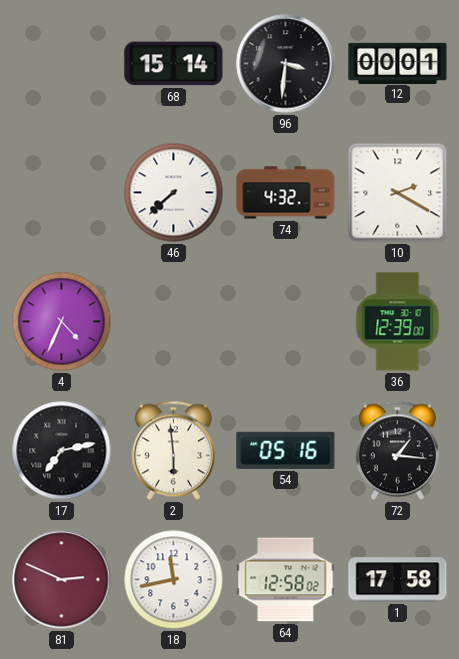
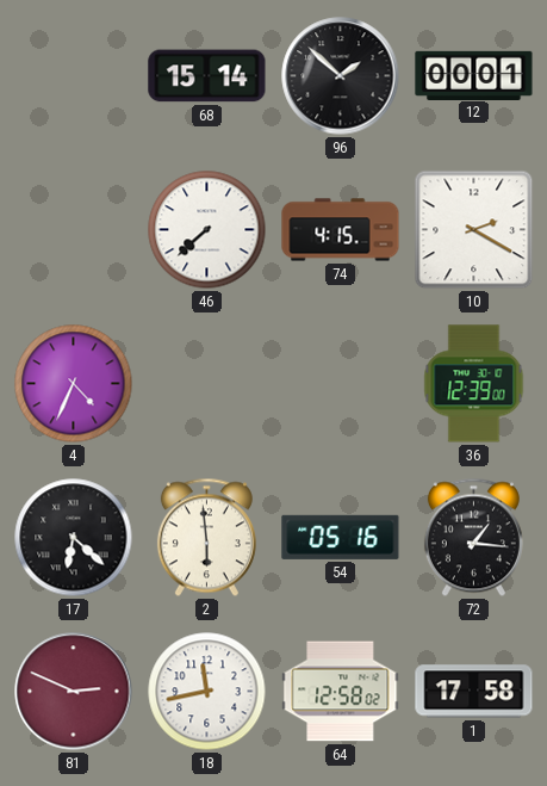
96: 3:31 -> 1:52
74: 4:32 -> 4:15
17: 7:13 -> 6:22
